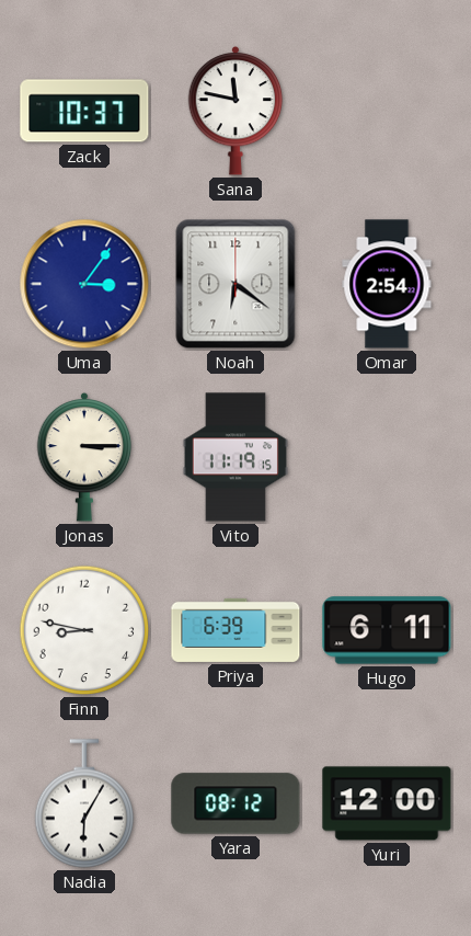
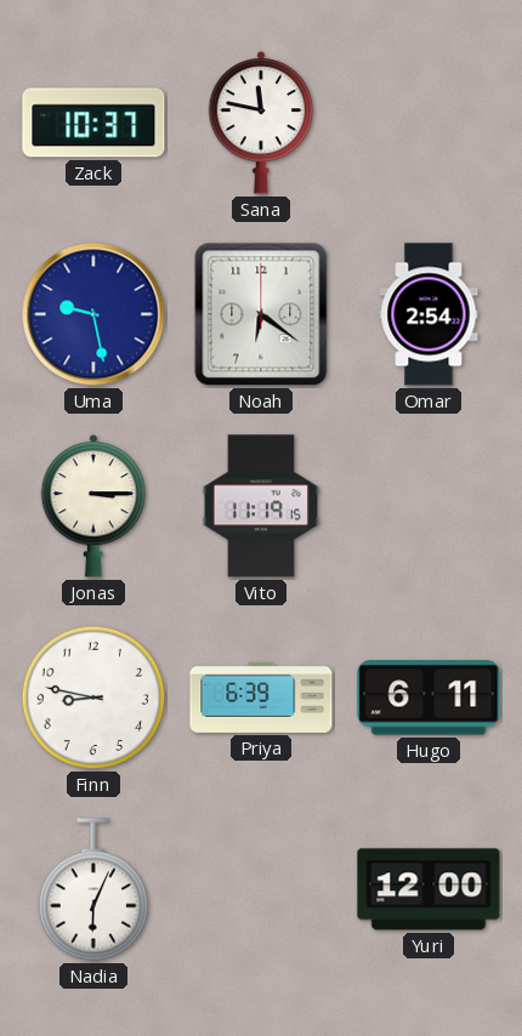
Uma: 3:06 -> 9:28
Nadia: 6:05 -> 6:04
Yara: 08:12 -> none
